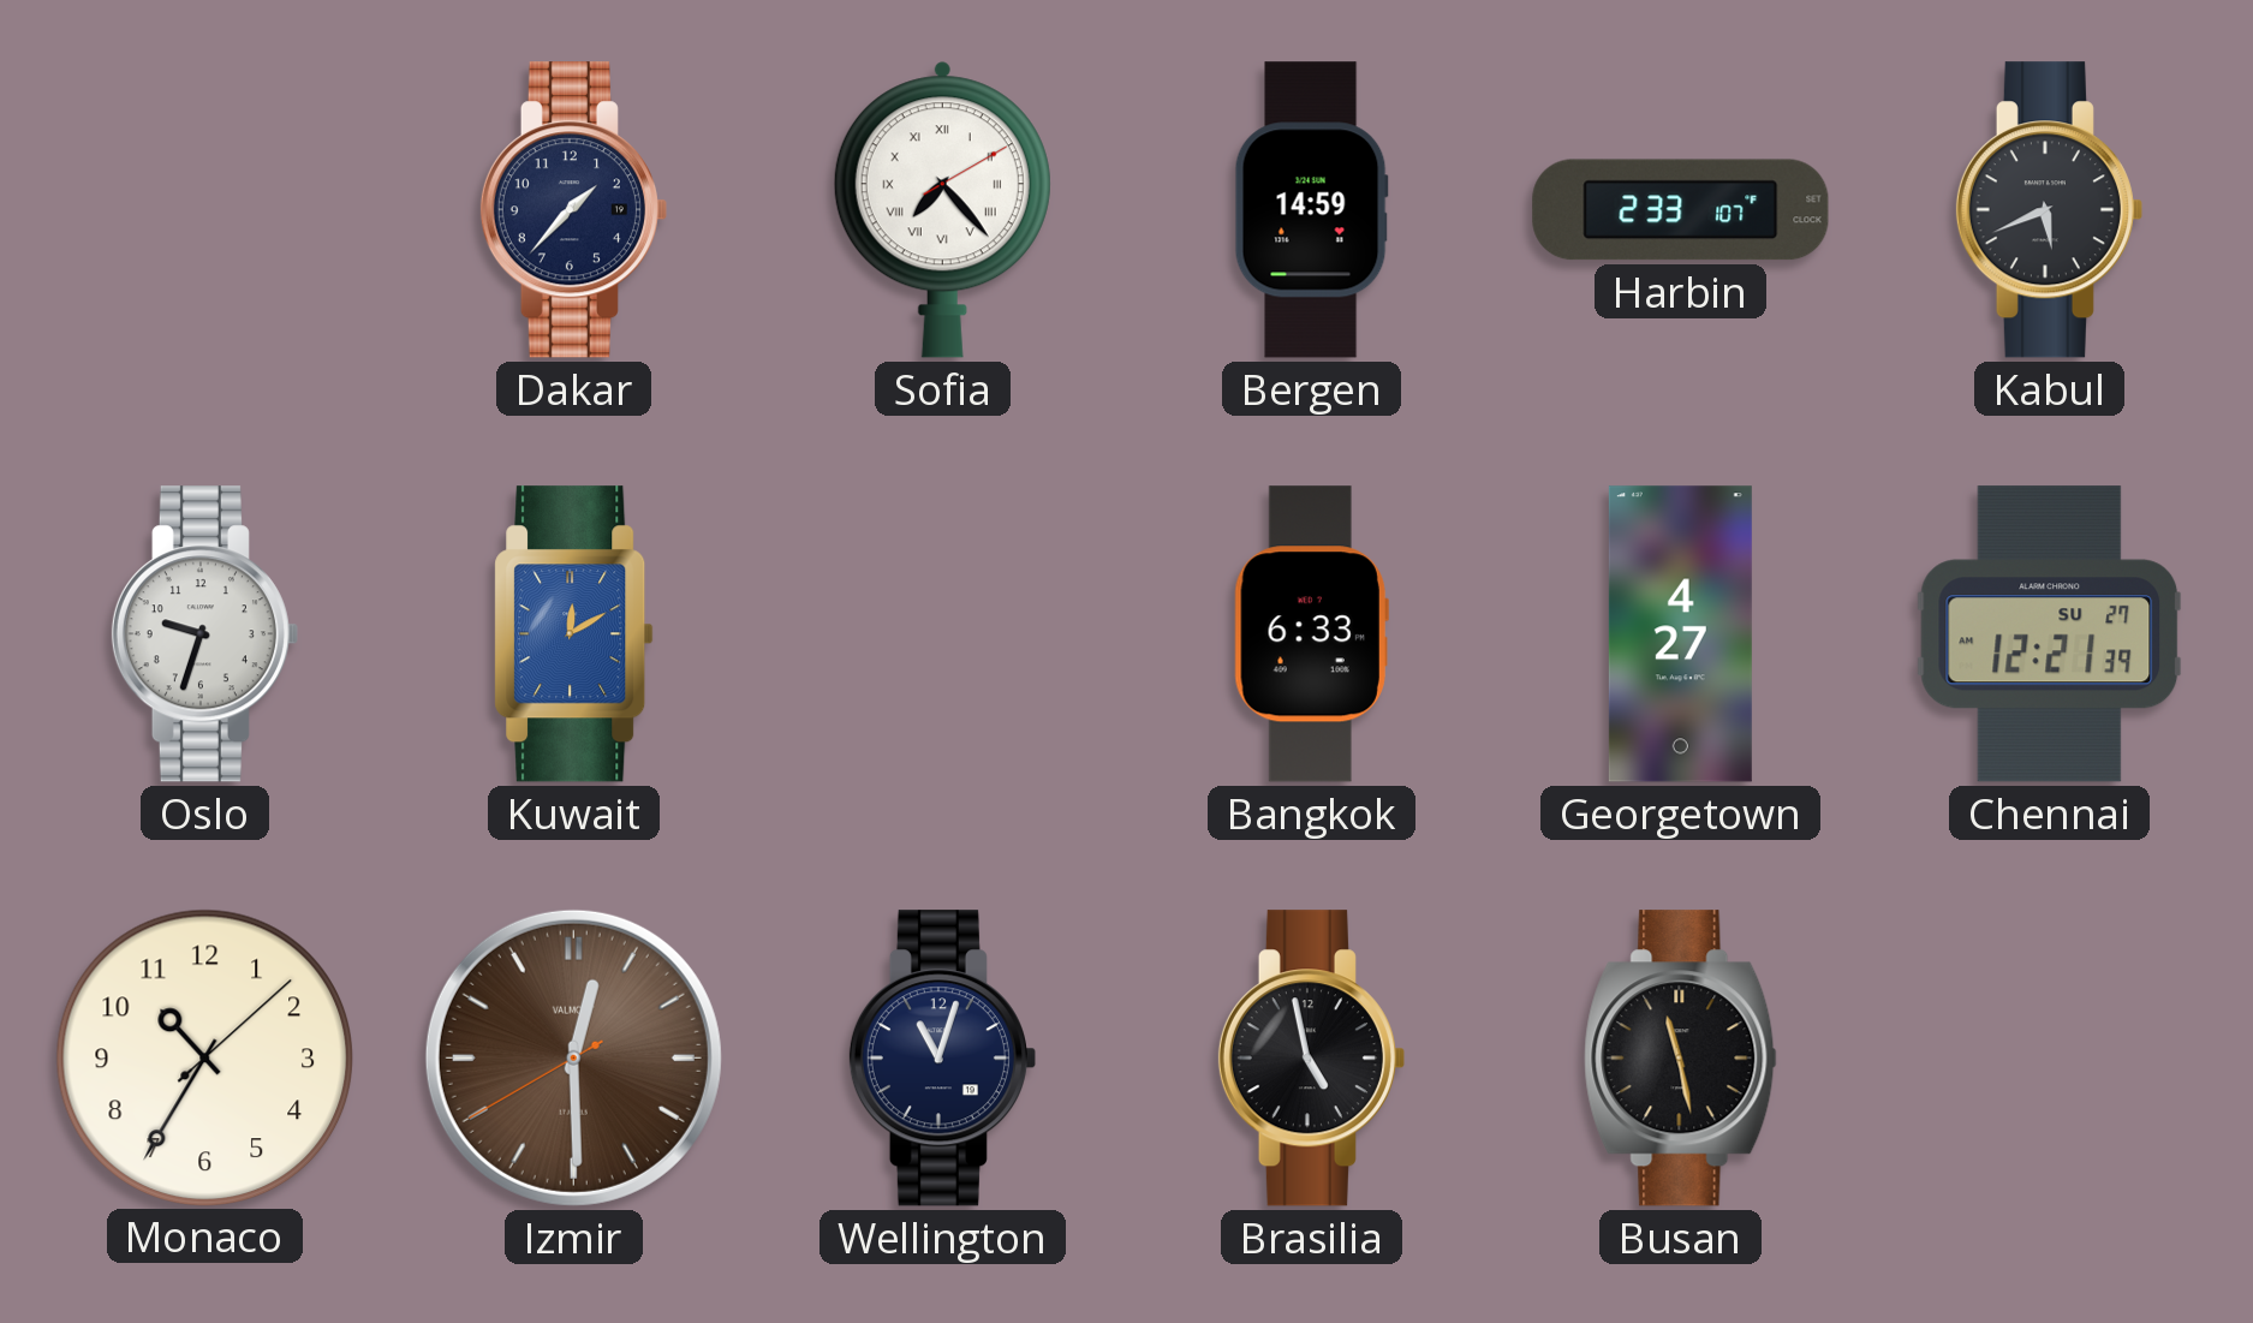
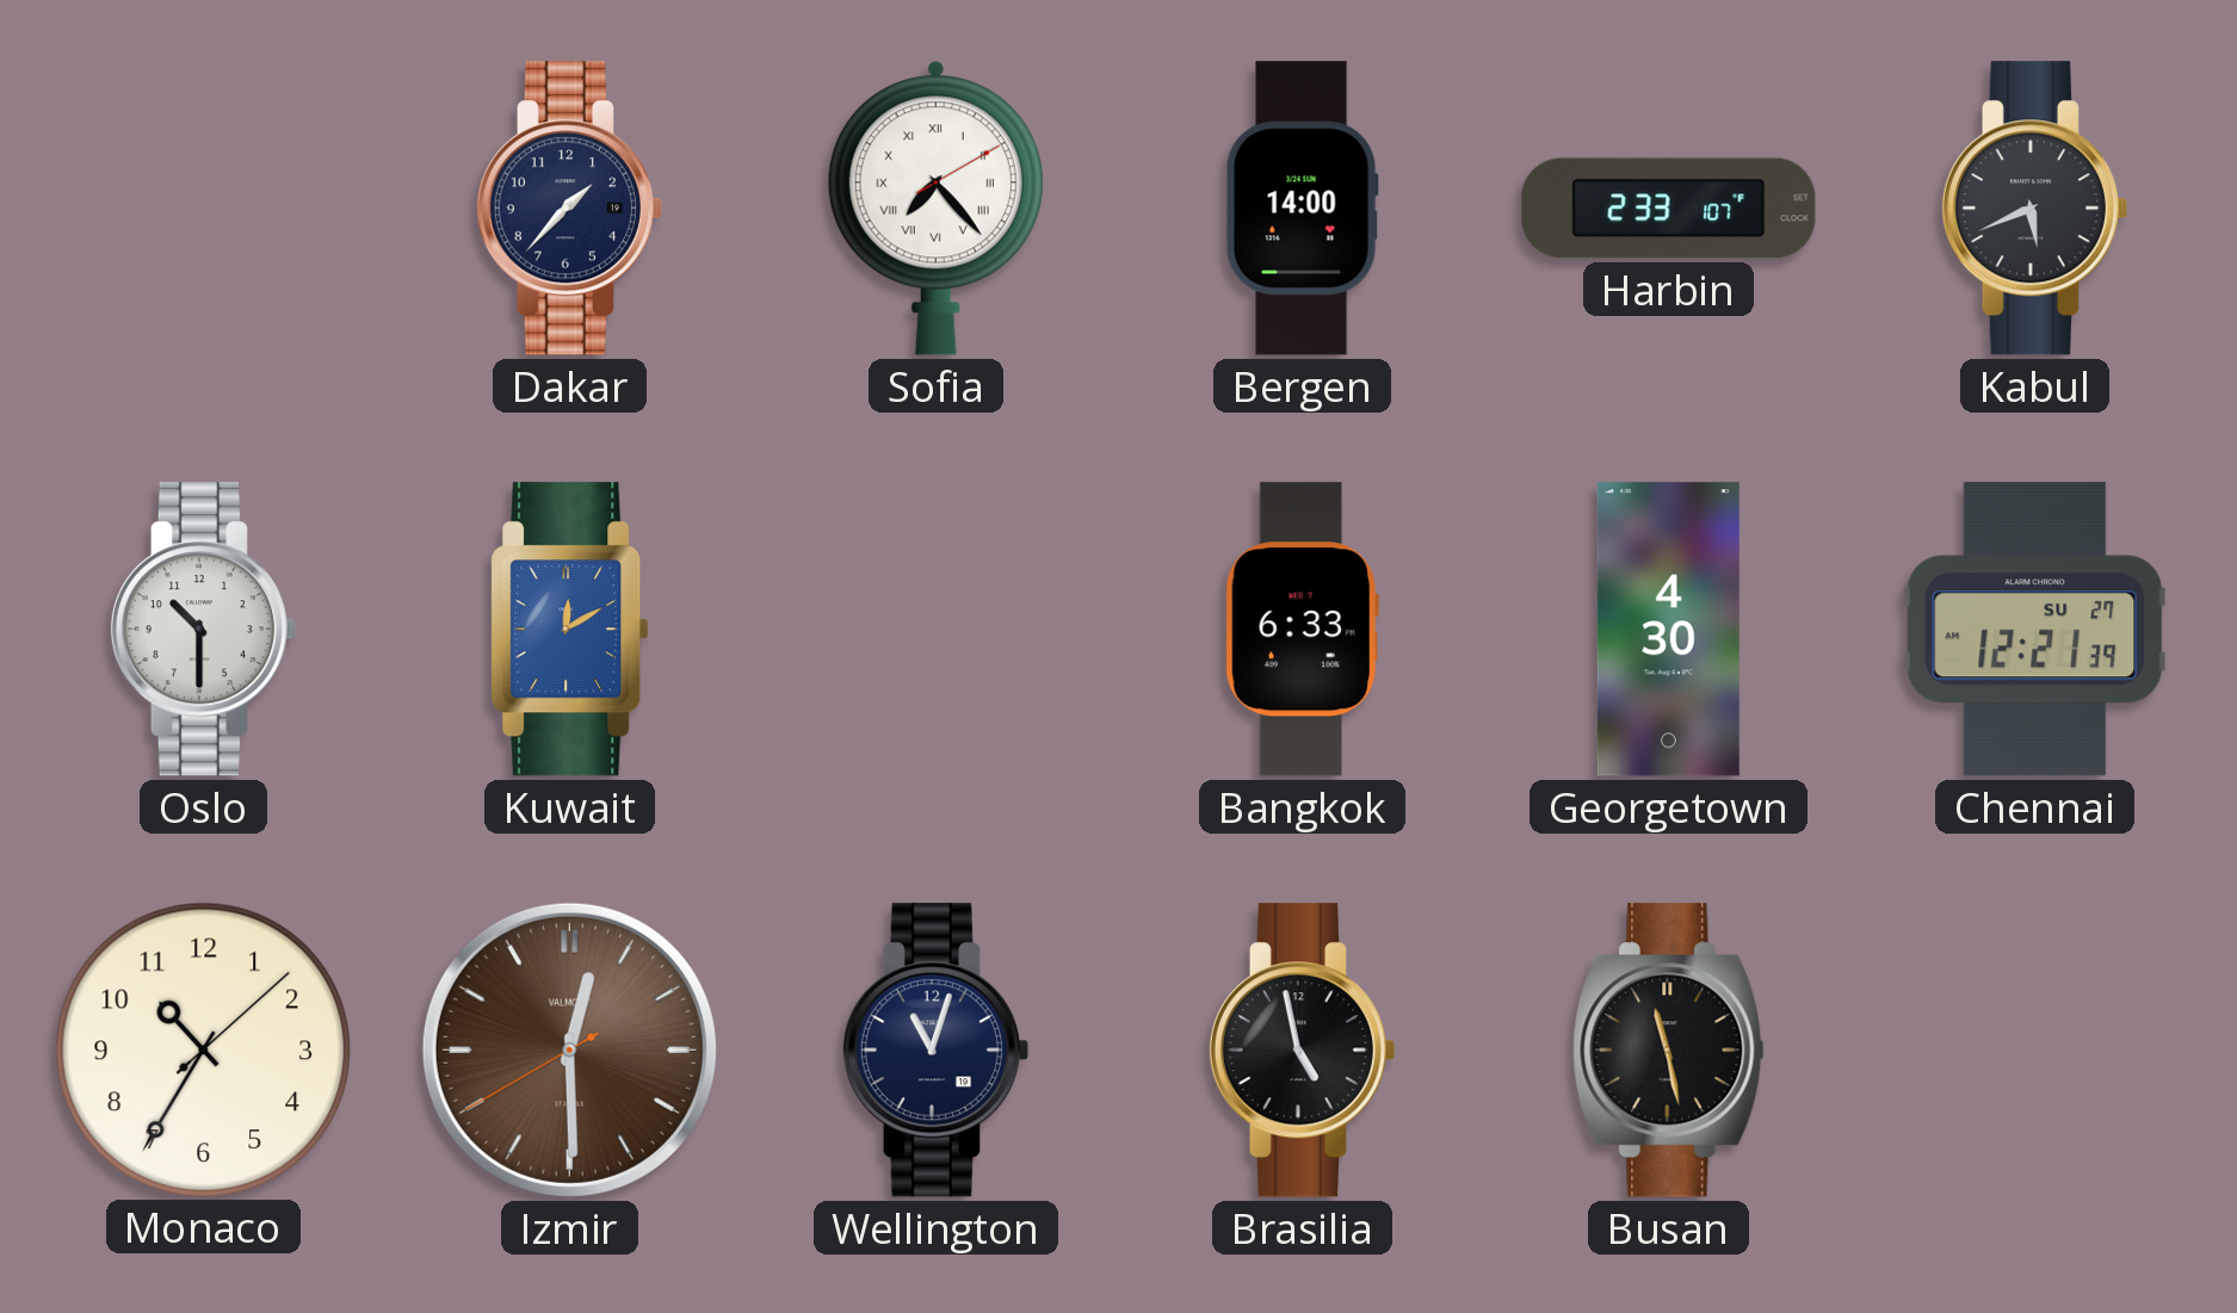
Bergen: 14:59 -> 14:00
Oslo: 9:33 -> 10:30
Georgetown: 4:27 -> 4:30
